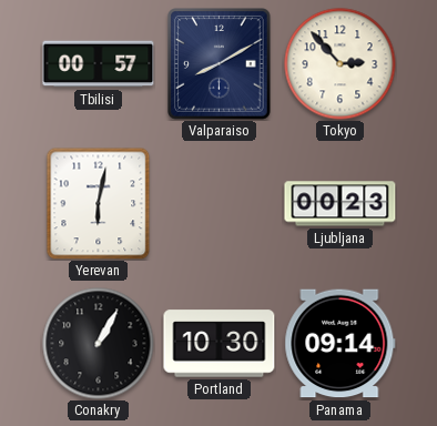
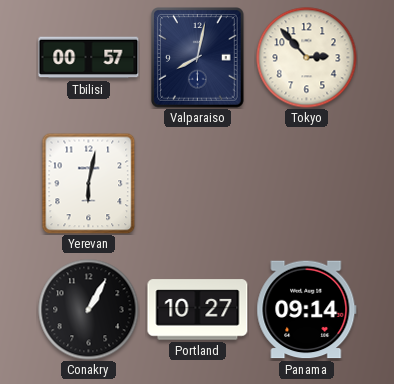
Valparaiso: 8:10 -> 8:02
Ljubljana: 00:23 -> none
Portland: 10:30 -> 10:27
